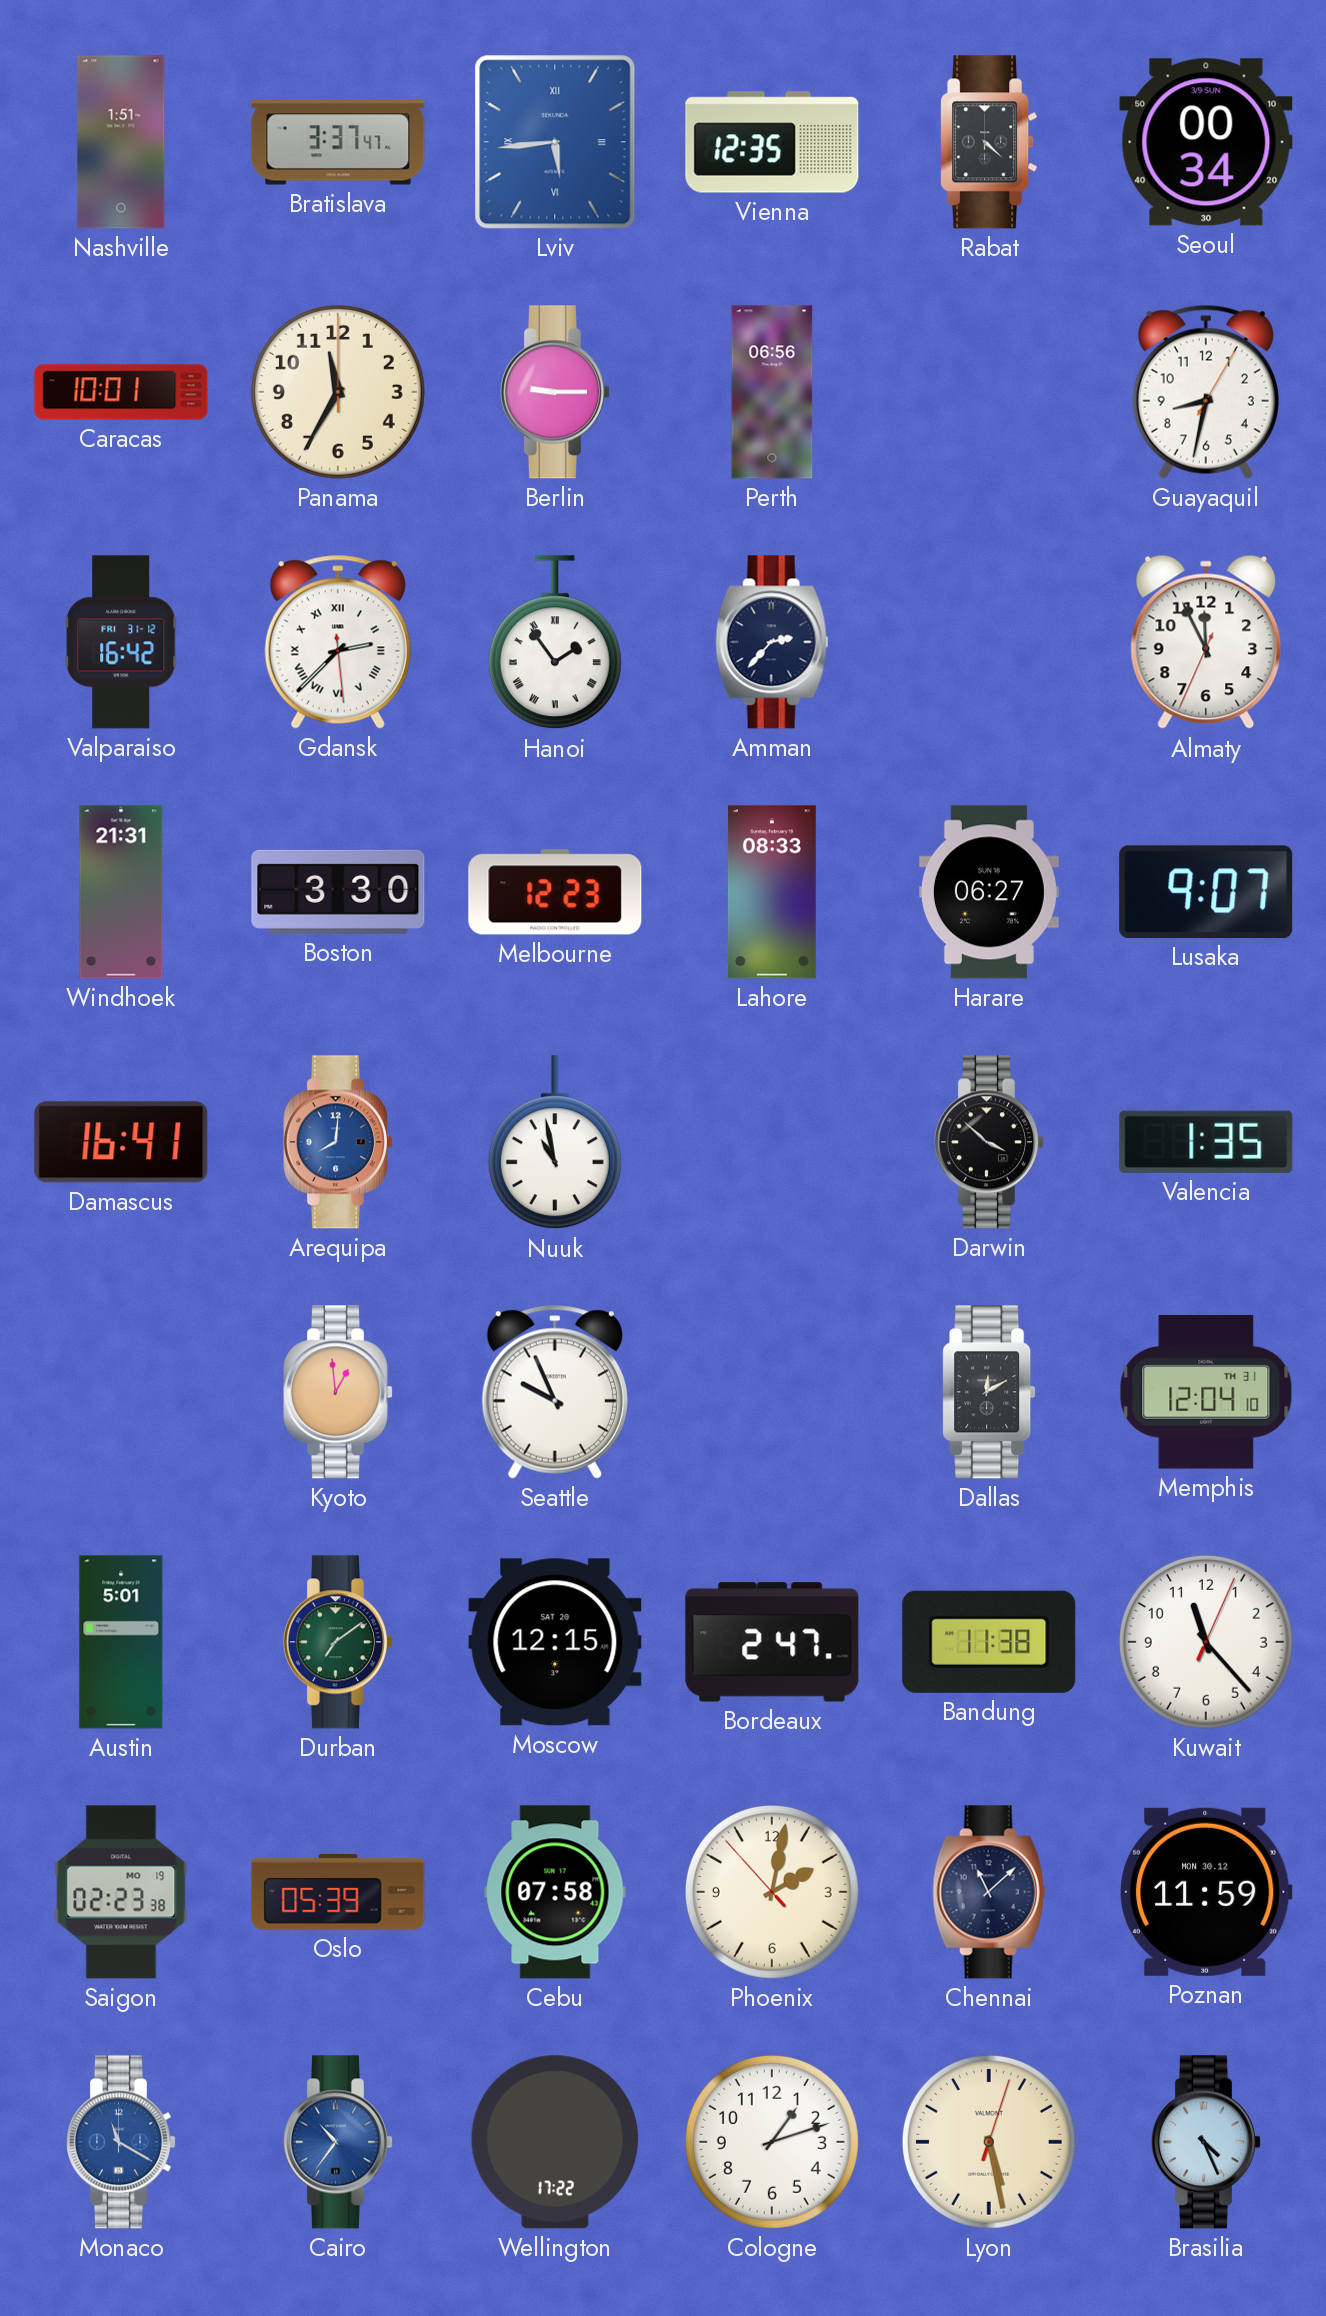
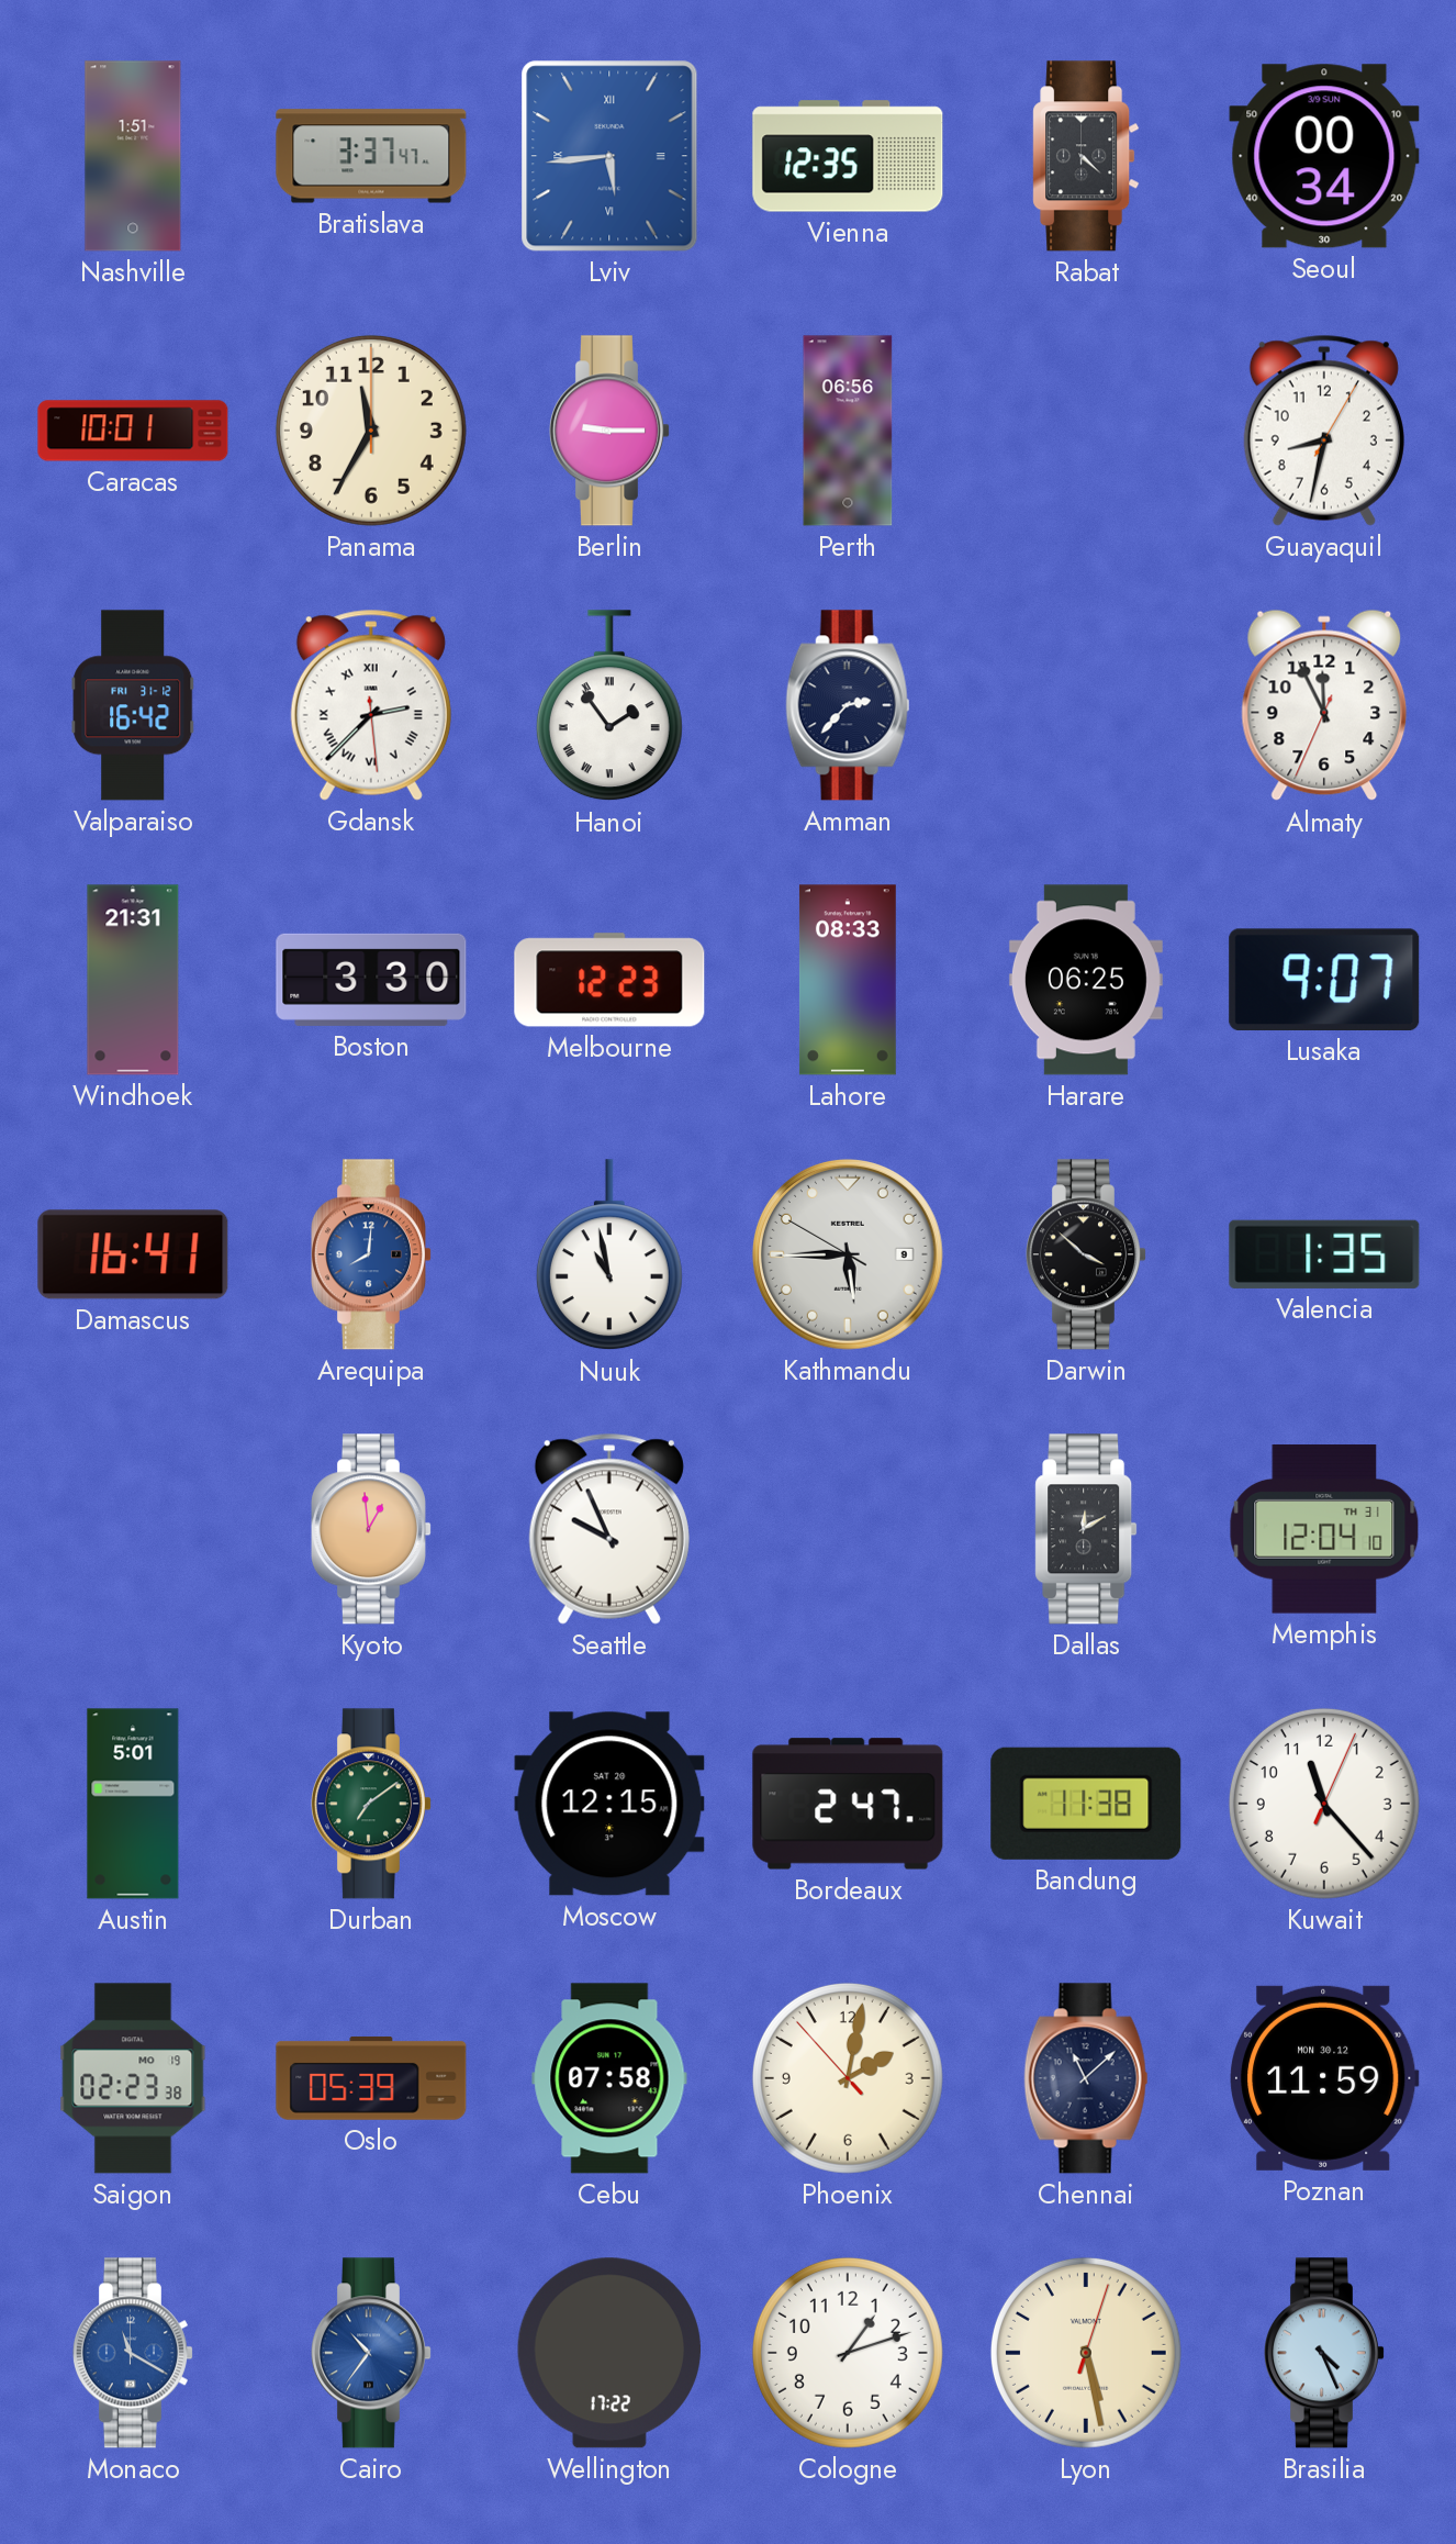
Harare: 06:27 -> 06:25
Kathmandu: none -> 5:44
